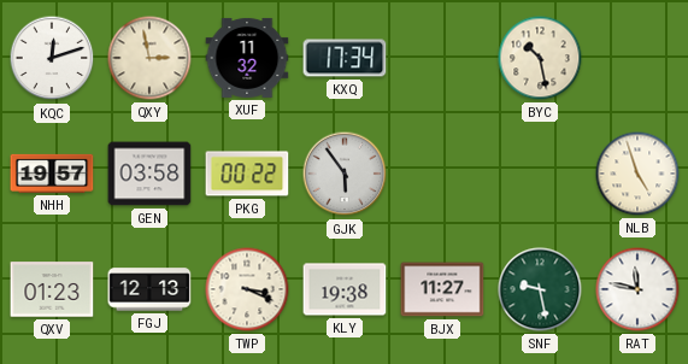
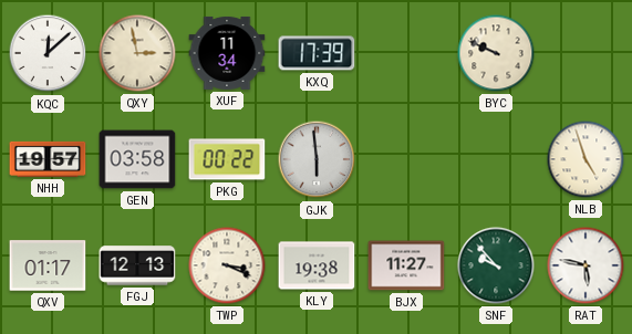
KQC: 12:12 -> 12:08
XUF: 11:32 -> 11:34
KXQ: 17:34 -> 17:39
BYC: 10:28 -> 9:49
GJK: 5:54 -> 5:59
QXV: 01:23 -> 01:17
SNF: 9:28 -> 9:53
RAT: 11:47 -> 5:47
